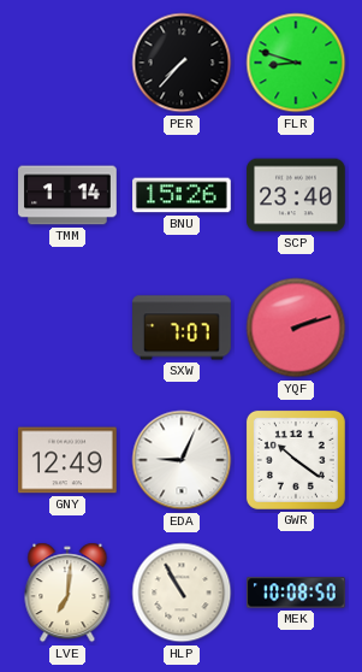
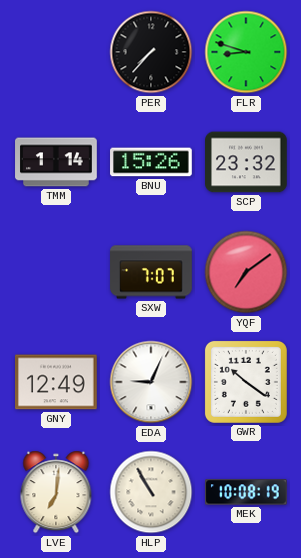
SCP: 23:40 -> 23:32
YQF: 2:12 -> 7:09
MEK: 10:08:50 -> 10:08:19
